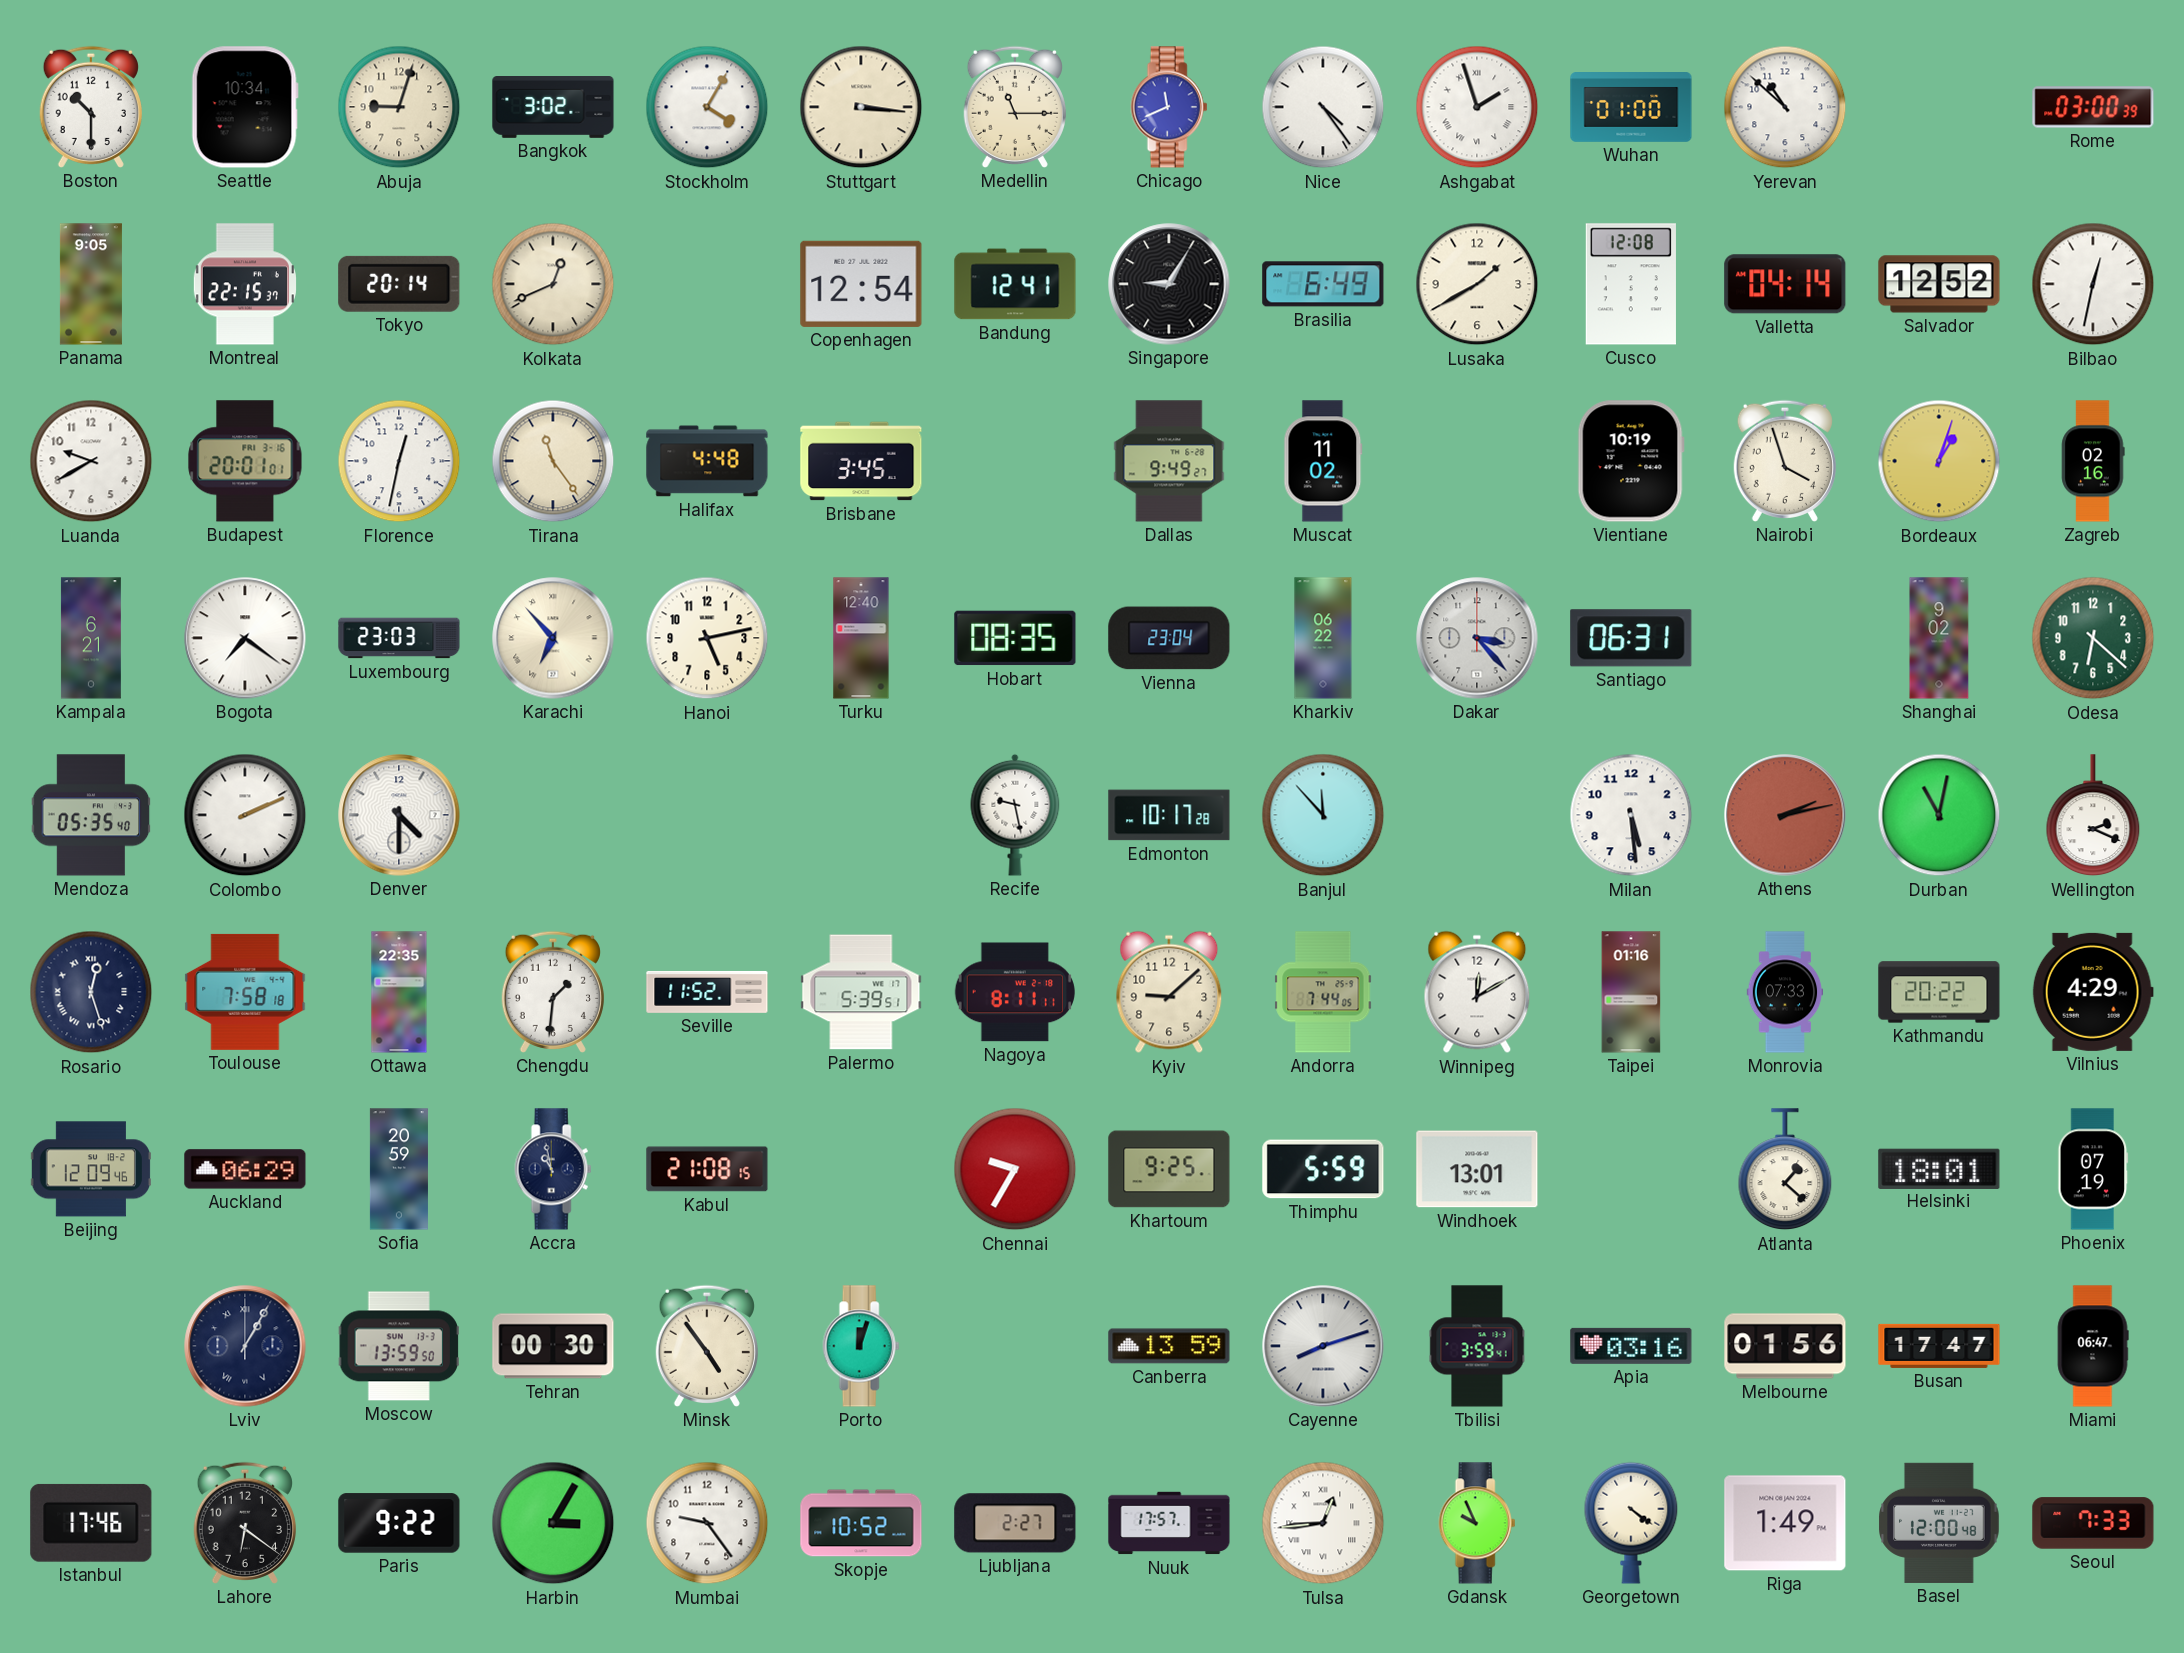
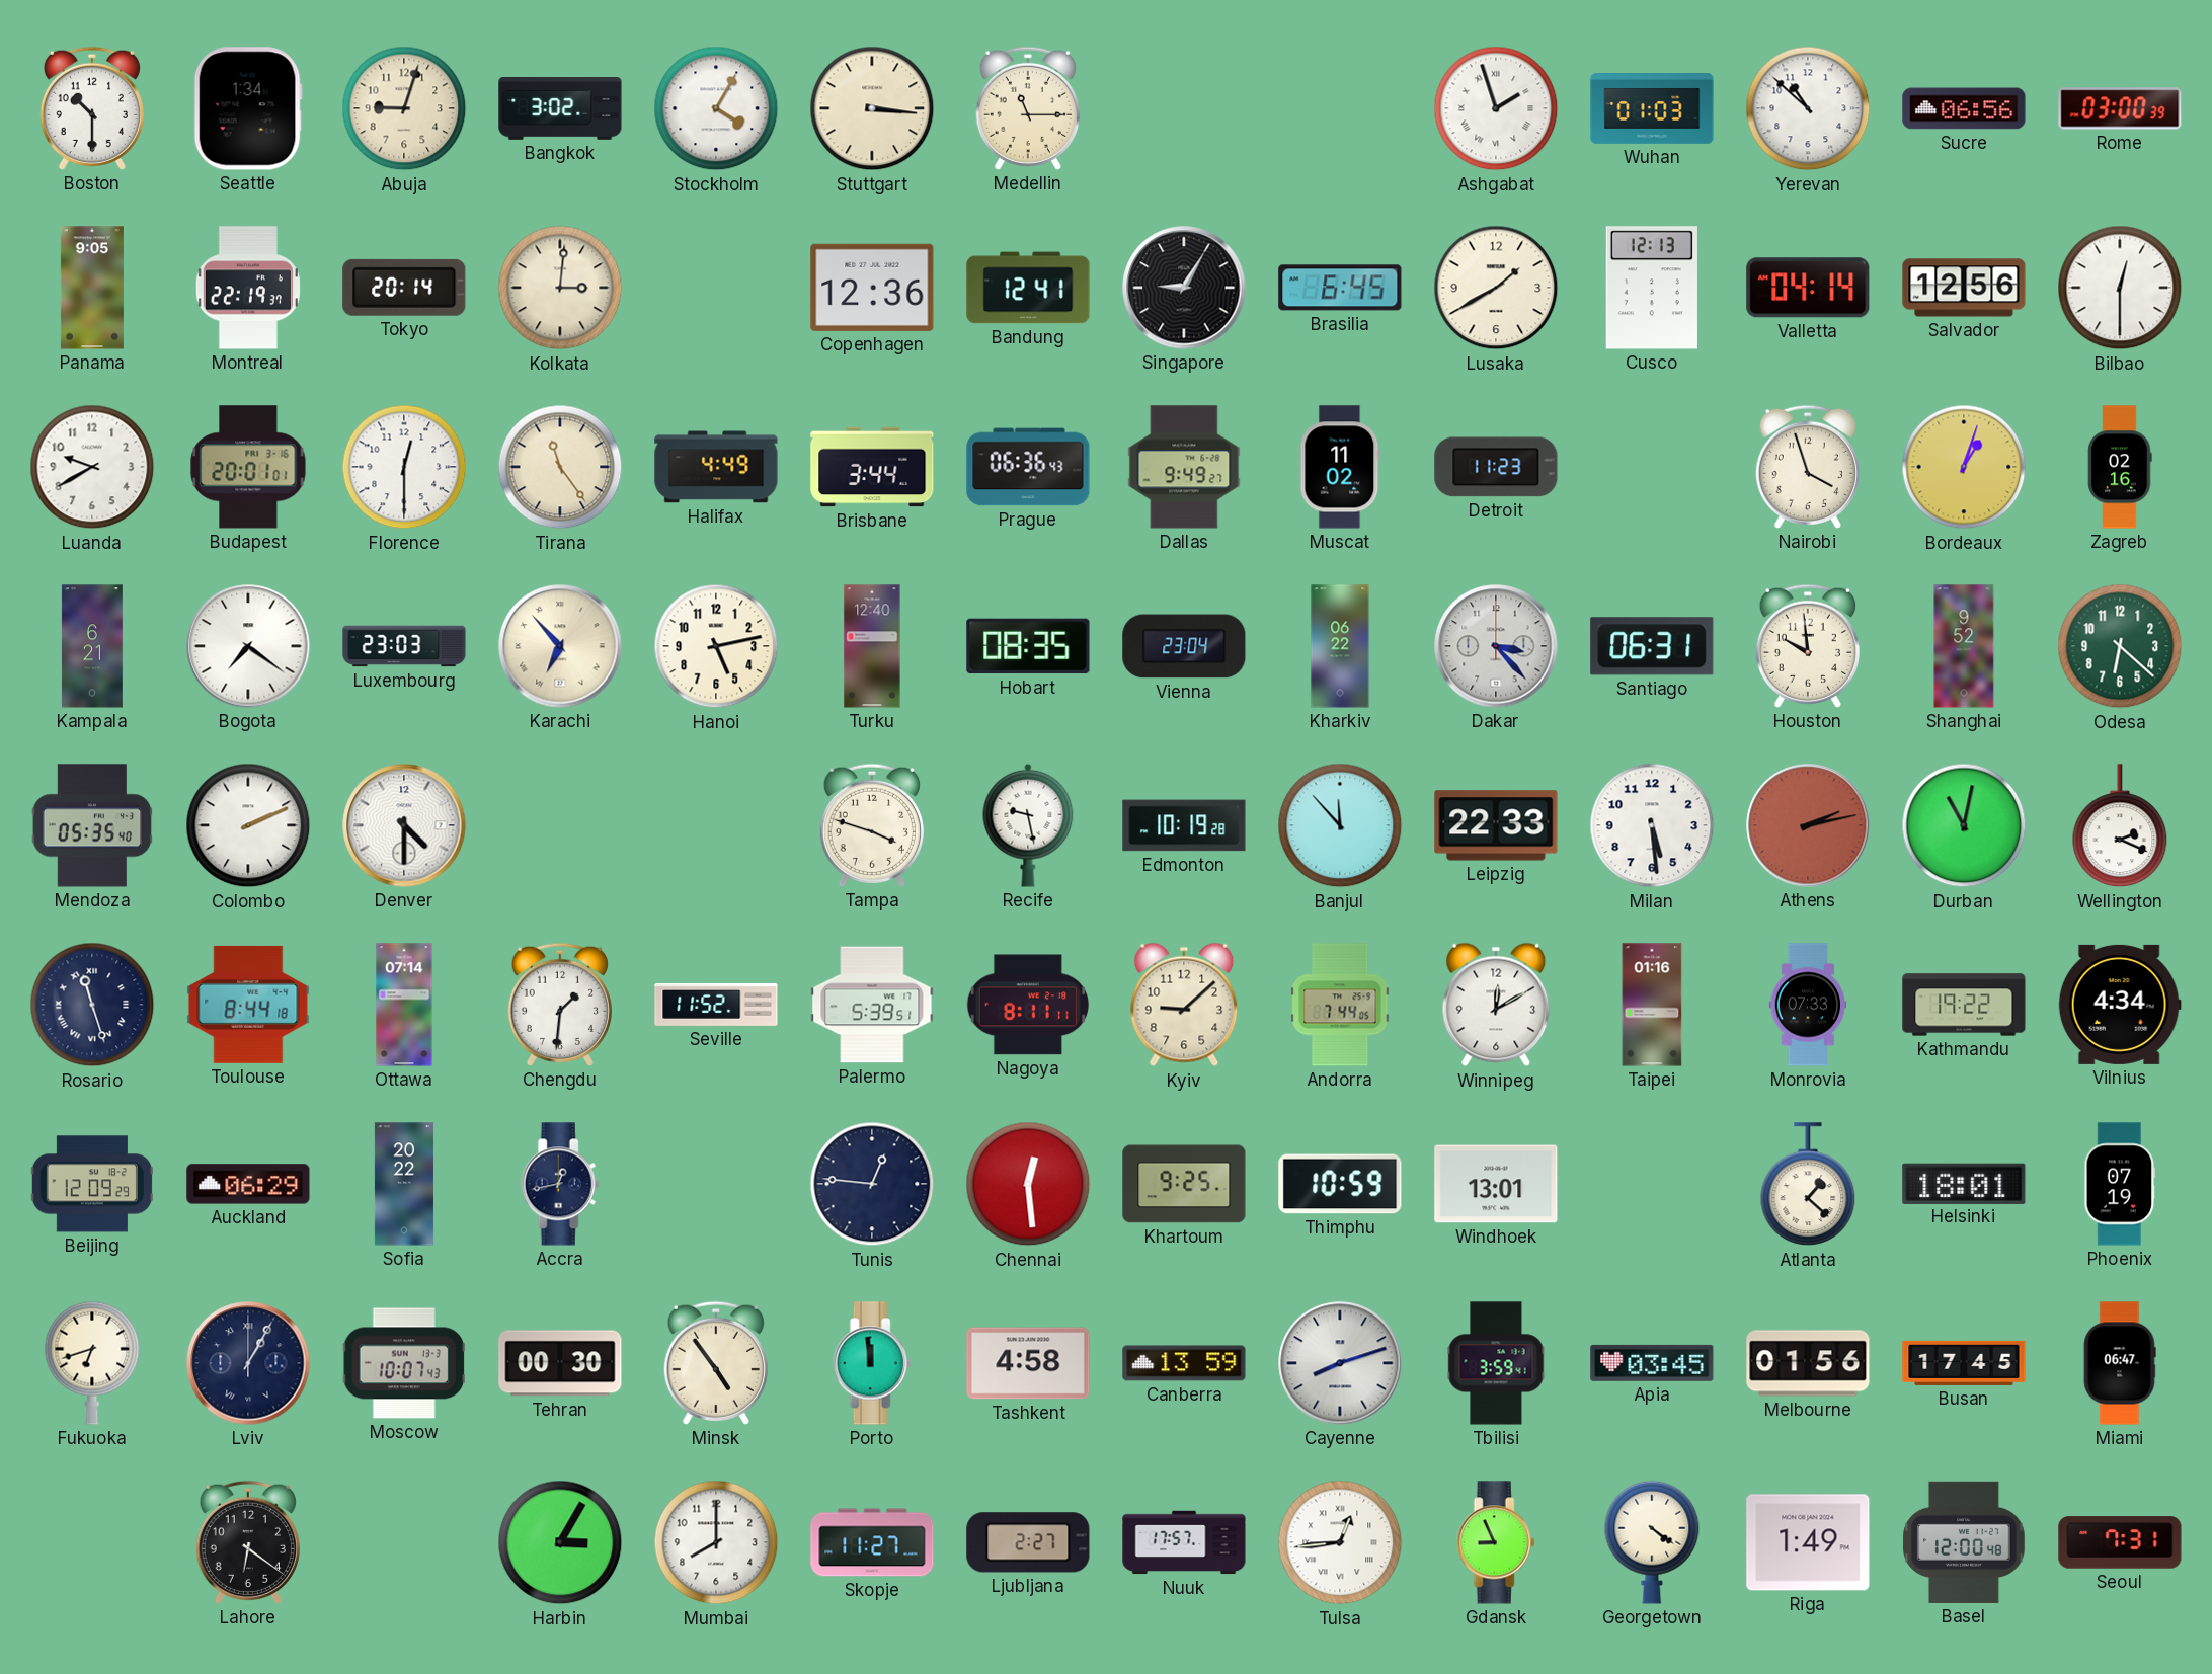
Seattle: 10:34 -> 1:34
Chicago: 11:41 -> none
Nice: 4:24 -> none
Wuhan: 01:00 -> 01:03
Sucre: none -> 06:56
Montreal: 22:15 -> 22:19
Kolkata: 12:41 -> 3:01
Copenhagen: 12:54 -> 12:36
Brasilia: 6:49 -> 6:45
Cusco: 12:08 -> 12:13
Salvador: 12:52 -> 12:56
Bilbao: 12:32 -> 12:30
Florence: 12:32 -> 12:30
Halifax: 4:48 -> 4:49
Brisbane: 3:45 -> 3:44
Prague: none -> 06:36
Detroit: none -> 11:23
Vientiane: 10:19 -> none
Houston: none -> 9:59
Shanghai: 9:02 -> 9:52
Tampa: none -> 3:48
Edmonton: 10:17 -> 10:19
Leipzig: none -> 22:33
Rosario: 12:27 -> 11:27
Toulouse: 7:58 -> 8:44
Ottawa: 22:35 -> 07:14
Kathmandu: 20:22 -> 19:22
Vilnius: 4:29 -> 4:34
Beijing: 12:09:46 -> 12:09:29
Sofia: 20:59 -> 20:22
Accra: 10:58 -> 12:43
Kabul: 21:08 -> none
Tunis: none -> 12:46
Chennai: 9:35 -> 12:29
Thimphu: 5:59 -> 10:59
Fukuoka: none -> 6:42
Moscow: 13:59 -> 10:07
Porto: 12:03 -> 11:59
Tashkent: none -> 4:58
Apia: 03:16 -> 03:45
Busan: 17:47 -> 17:45
Istanbul: 17:46 -> none
Paris: 9:22 -> none
Mumbai: 9:24 -> 8:00
Skopje: 10:52 -> 11:27
Gdansk: 9:56 -> 8:56
Seoul: 7:33 -> 7:31
